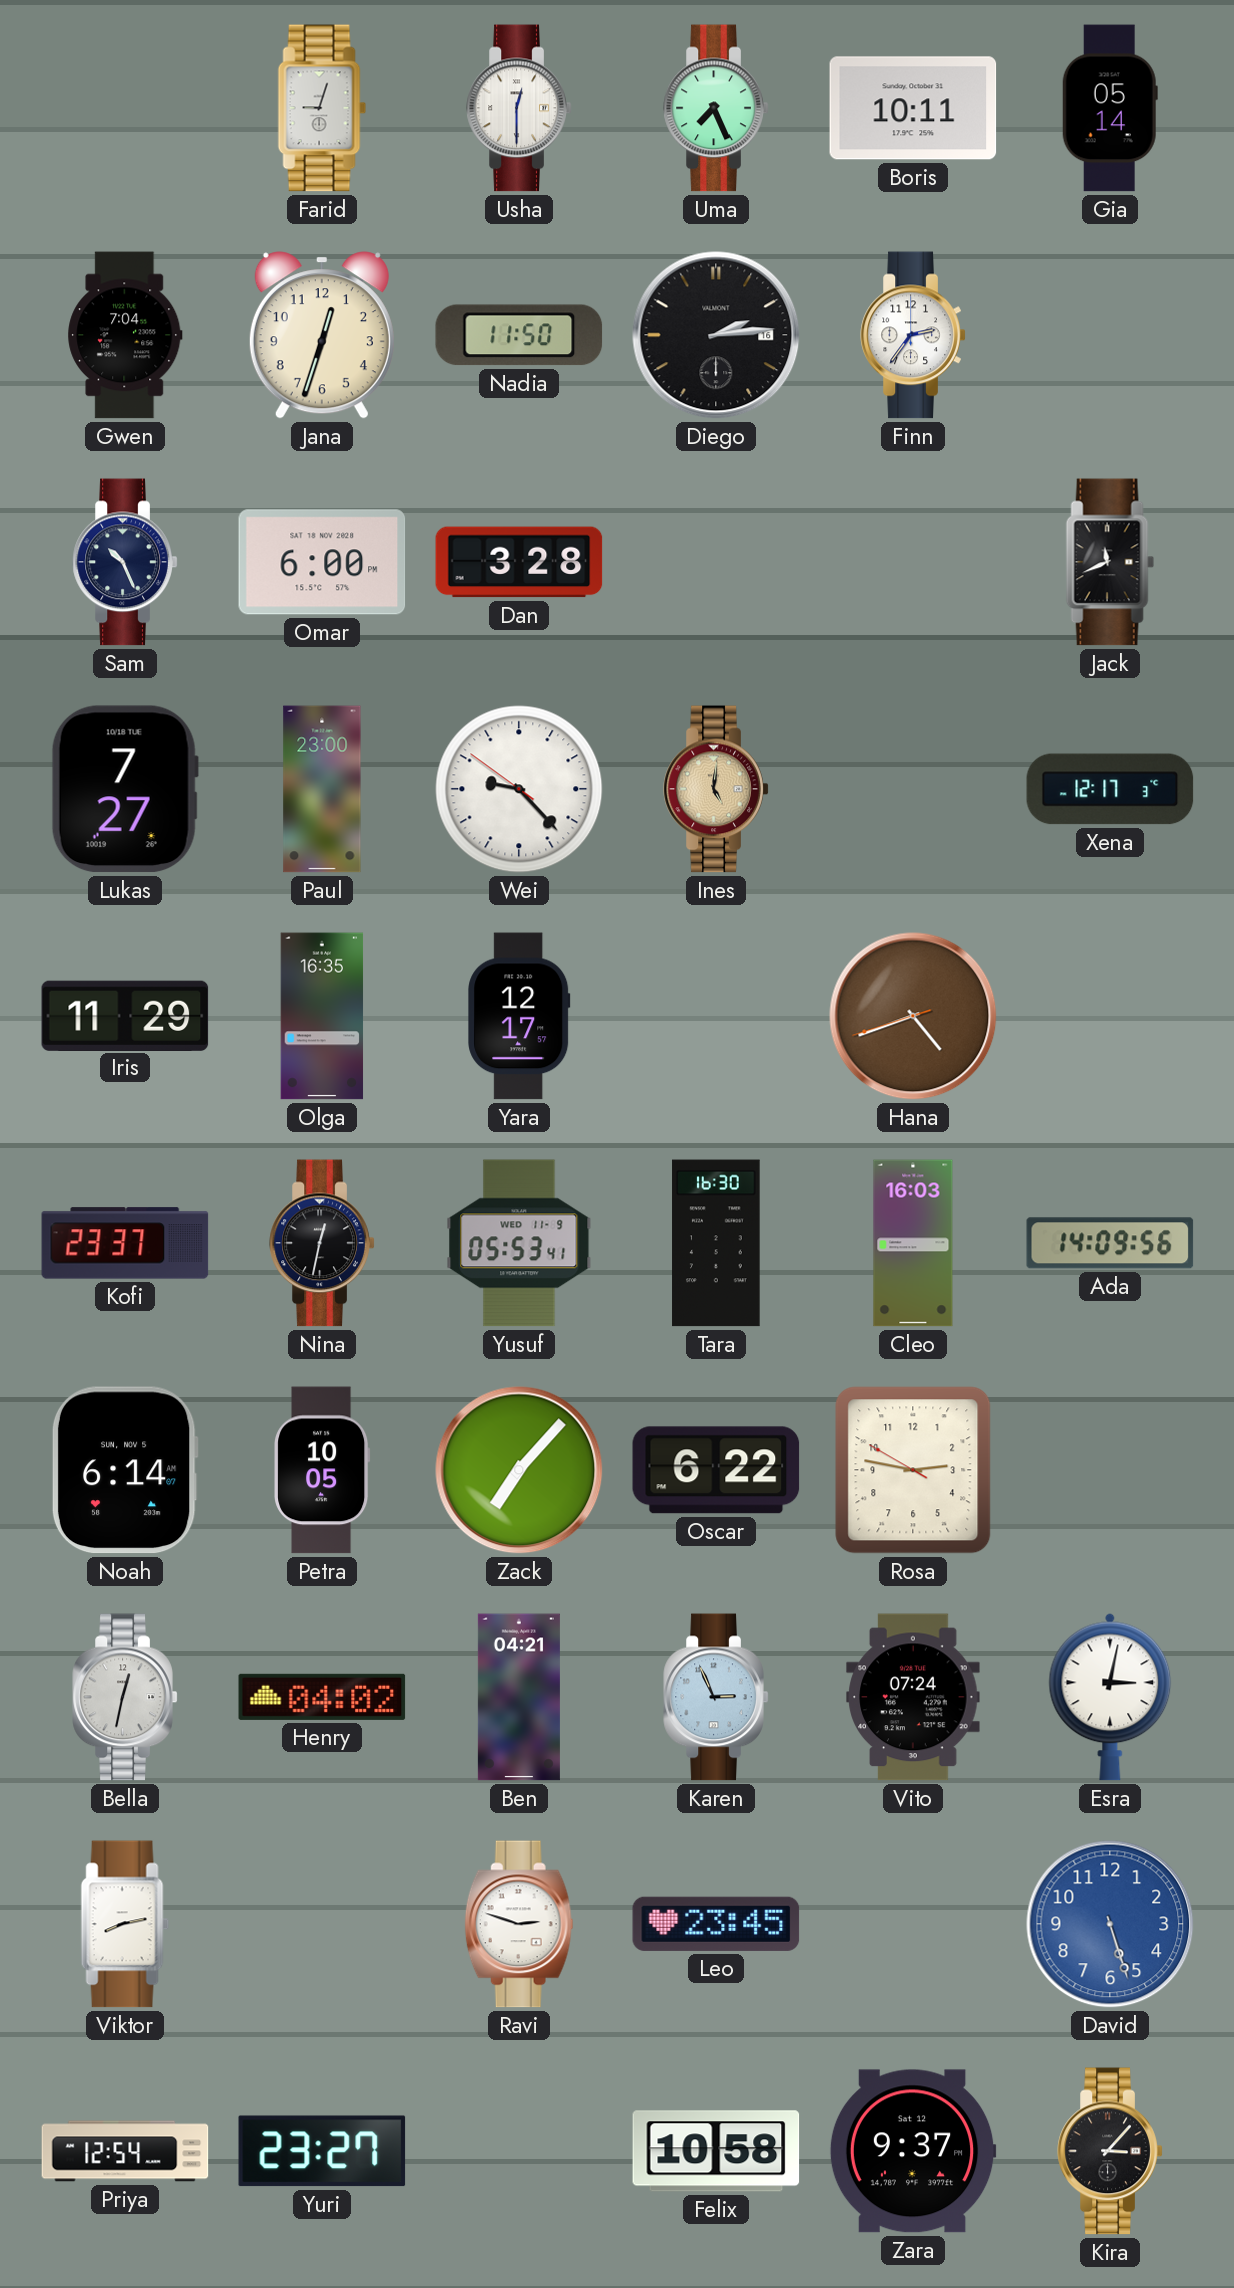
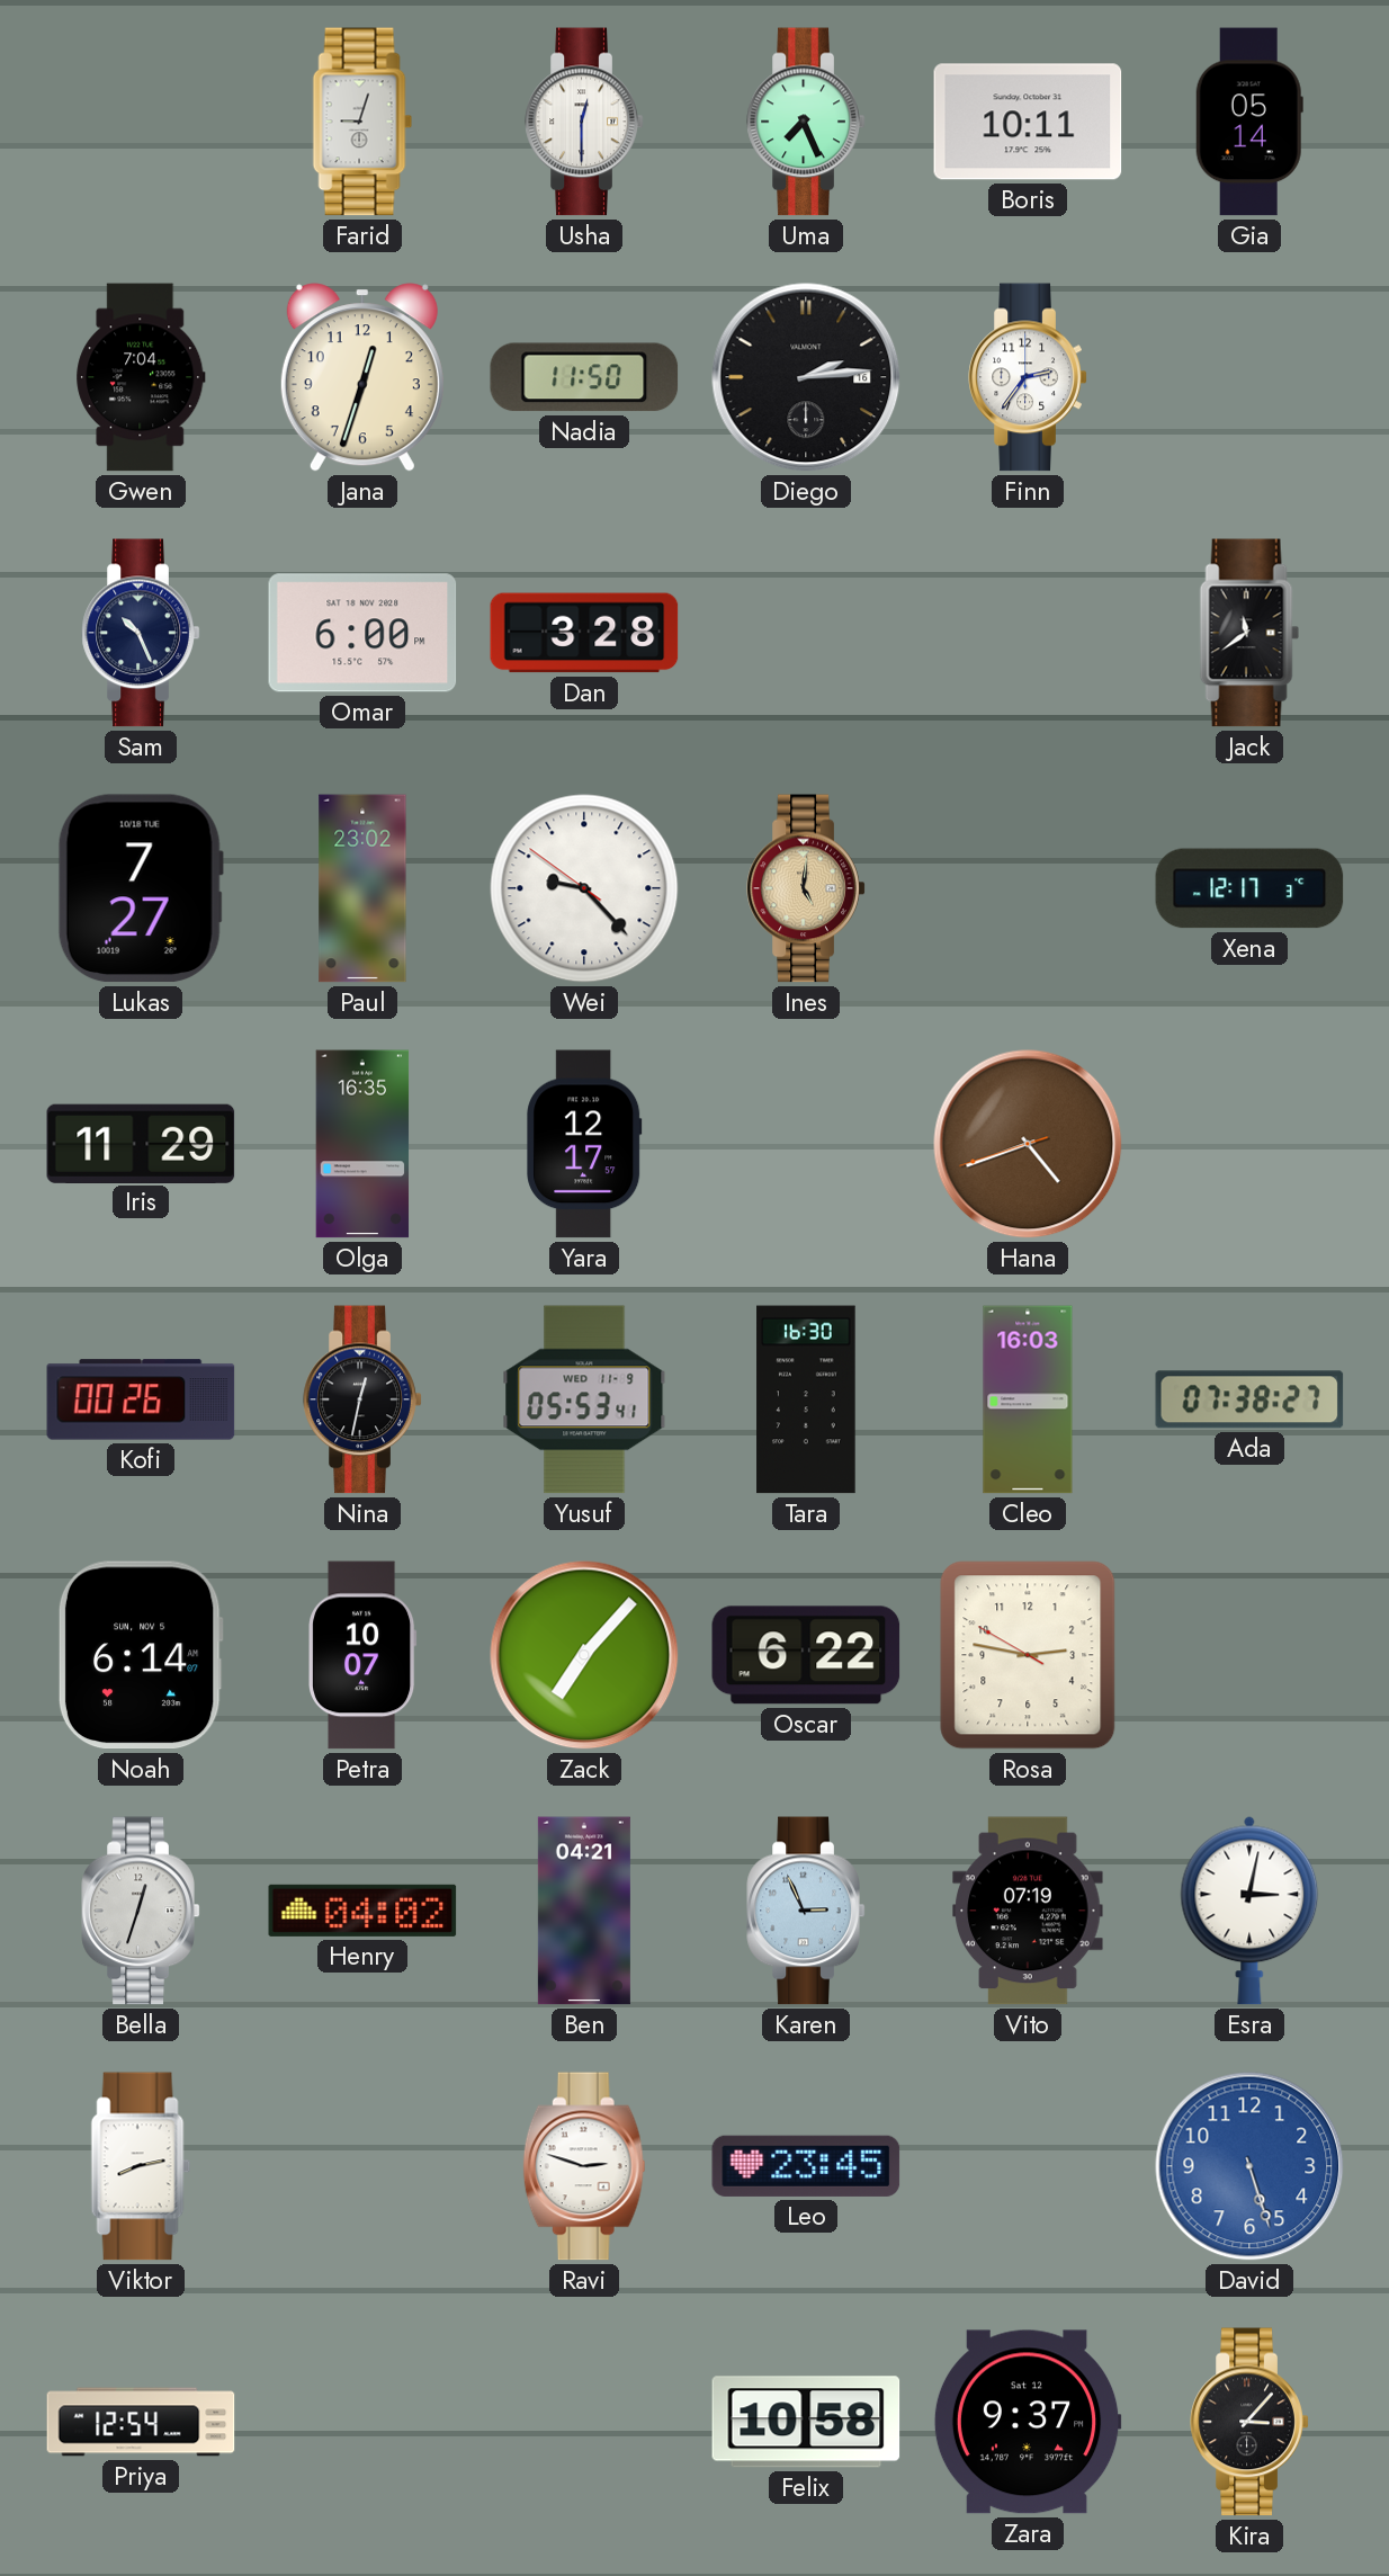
Jack: 11:41 -> 11:39
Paul: 23:00 -> 23:02
Kofi: 23:37 -> 00:26
Ada: 14:09 -> 07:38
Petra: 10:05 -> 10:07
Bella: 12:32 -> 12:33
Vito: 07:24 -> 07:19
Yuri: 23:27 -> none
